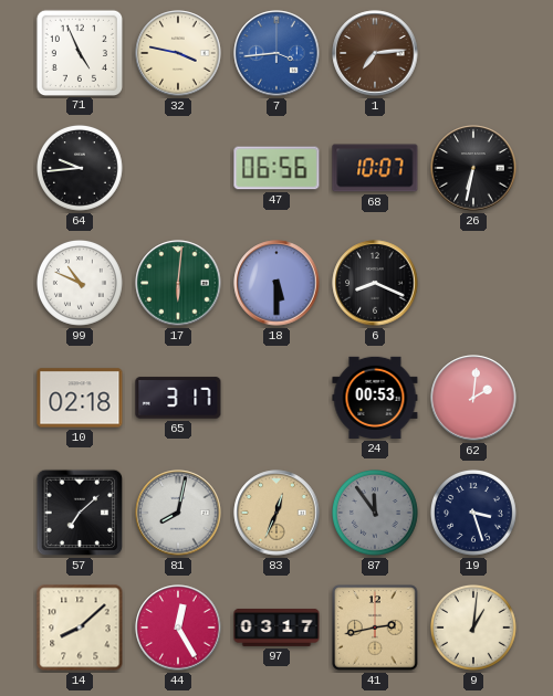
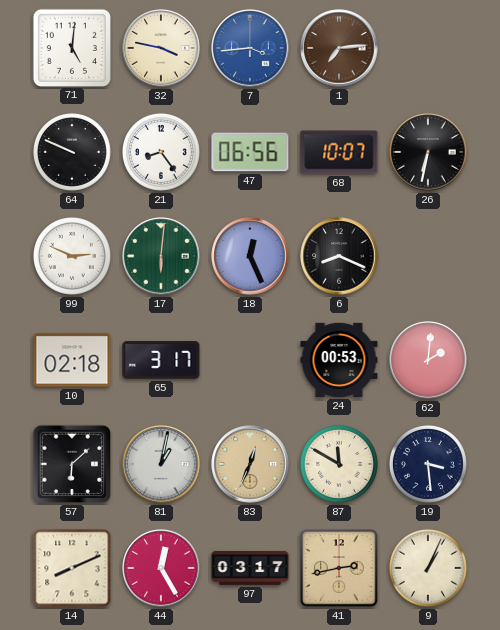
71: 4:56 -> 5:01
64: 9:44 -> 9:49
21: none -> 8:24
99: 10:49 -> 2:49
18: 5:30 -> 12:26
57: 7:08 -> 6:08
81: 8:02 -> 1:02
87: 11:54 -> 11:50
87 dial: grey -> cream
19: 3:27 -> 3:29
14: 8:08 -> 8:11
9: 1:01 -> 1:04
